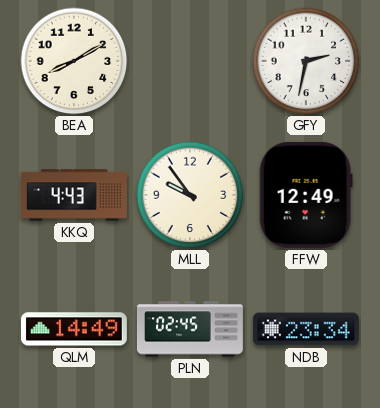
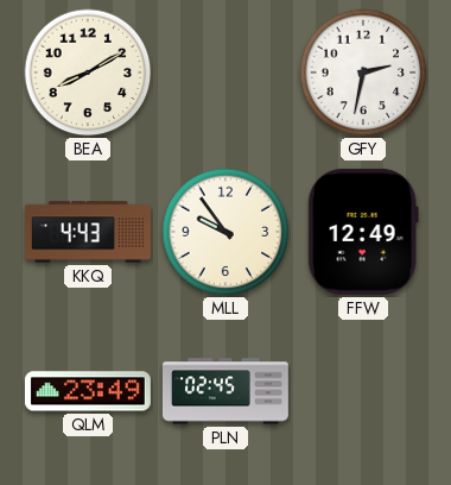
QLM: 14:49 -> 23:49
NDB: 23:34 -> none
